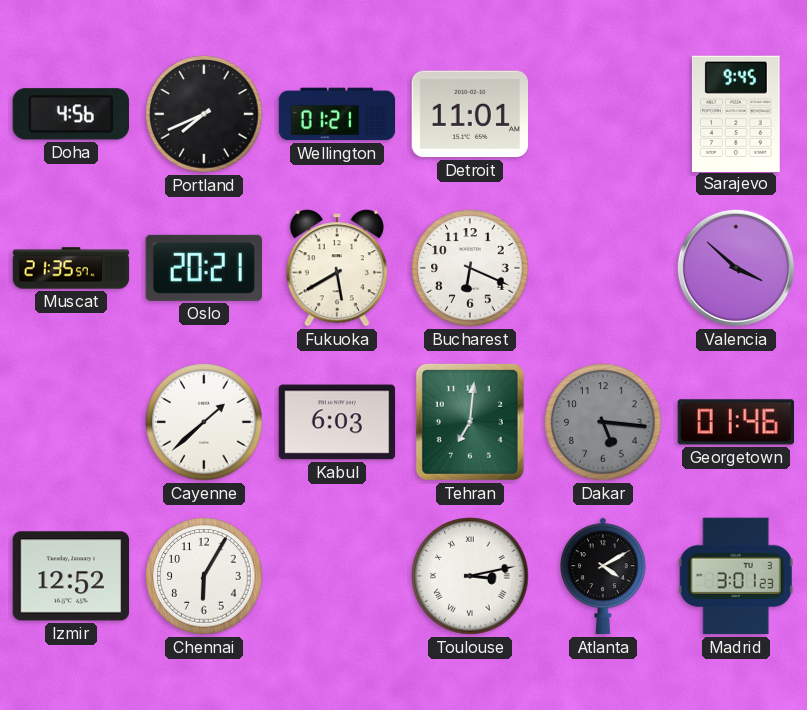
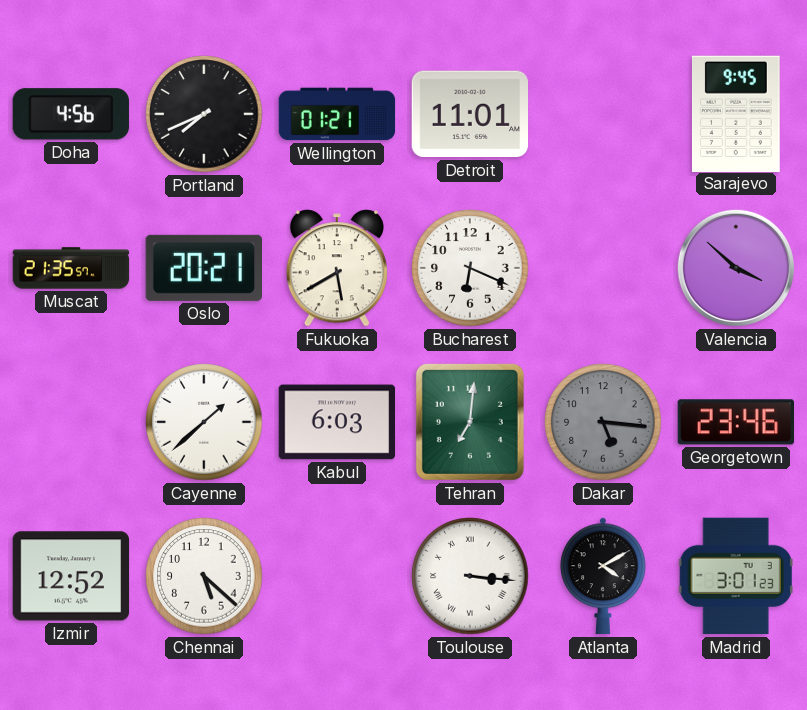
Georgetown: 01:46 -> 23:46
Chennai: 6:05 -> 5:22
Toulouse: 3:13 -> 3:16
